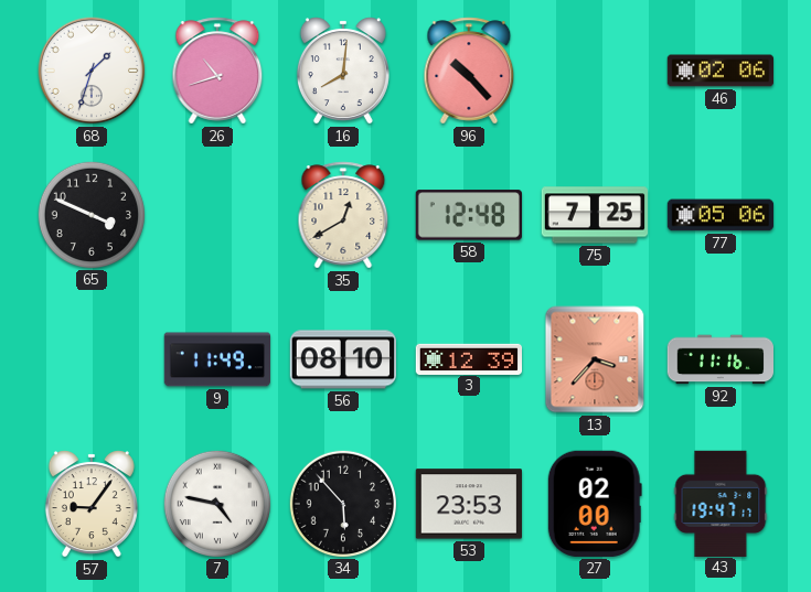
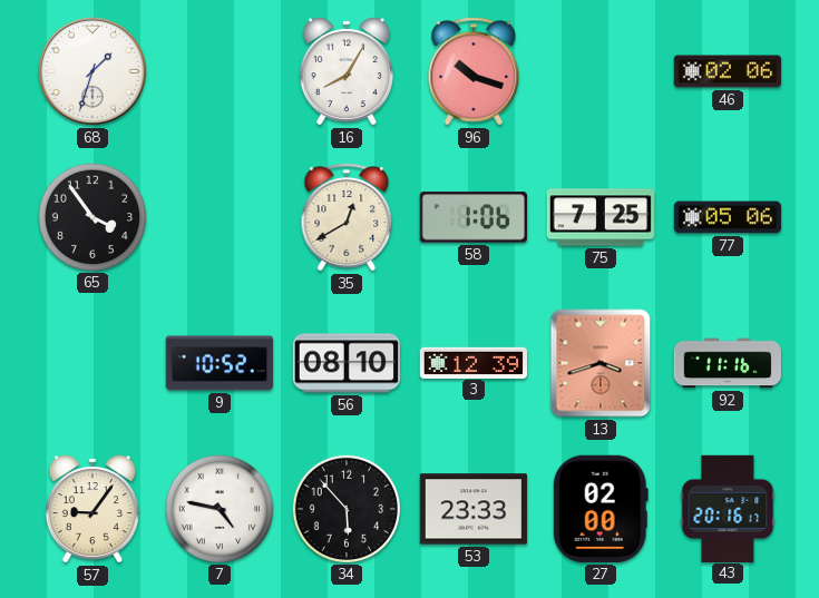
26: 10:42 -> none
16: 8:01 -> 8:05
96: 10:23 -> 10:18
65: 3:49 -> 3:54
58: 12:48 -> 1:06
9: 11:49 -> 10:52
13: 3:37 -> 3:42
53: 23:53 -> 23:33
43: 19:47 -> 20:16
